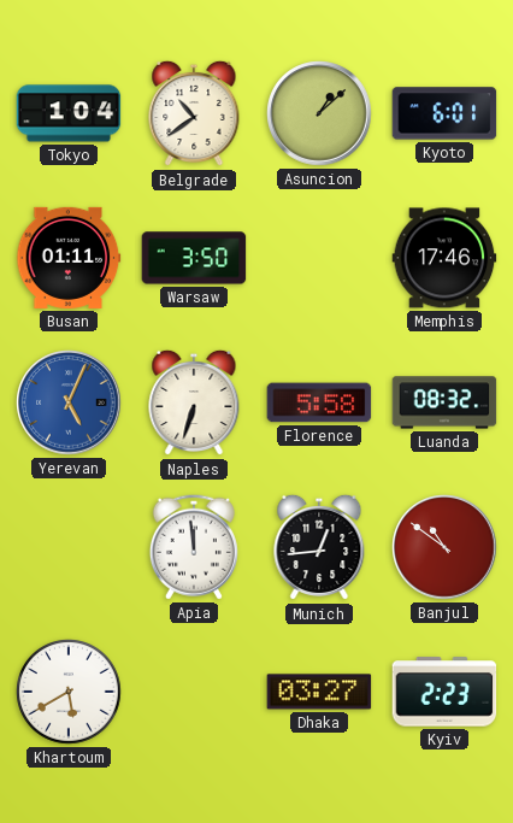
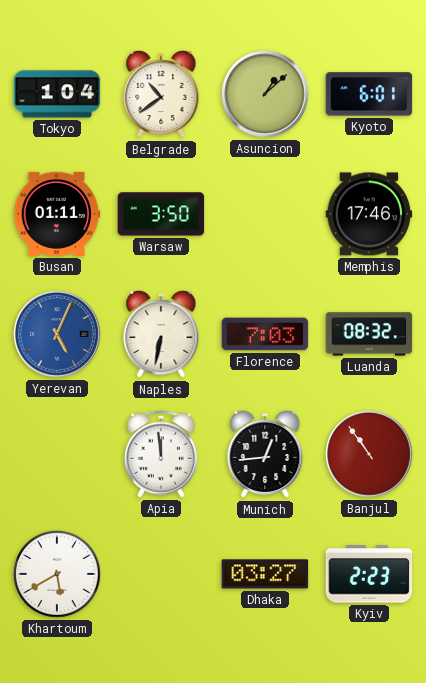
Naples: 6:33 -> 6:32
Florence: 5:58 -> 7:03
Banjul: 10:51 -> 10:54
